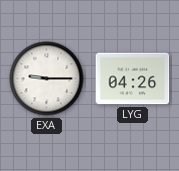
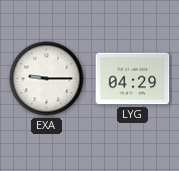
LYG: 04:26 -> 04:29
